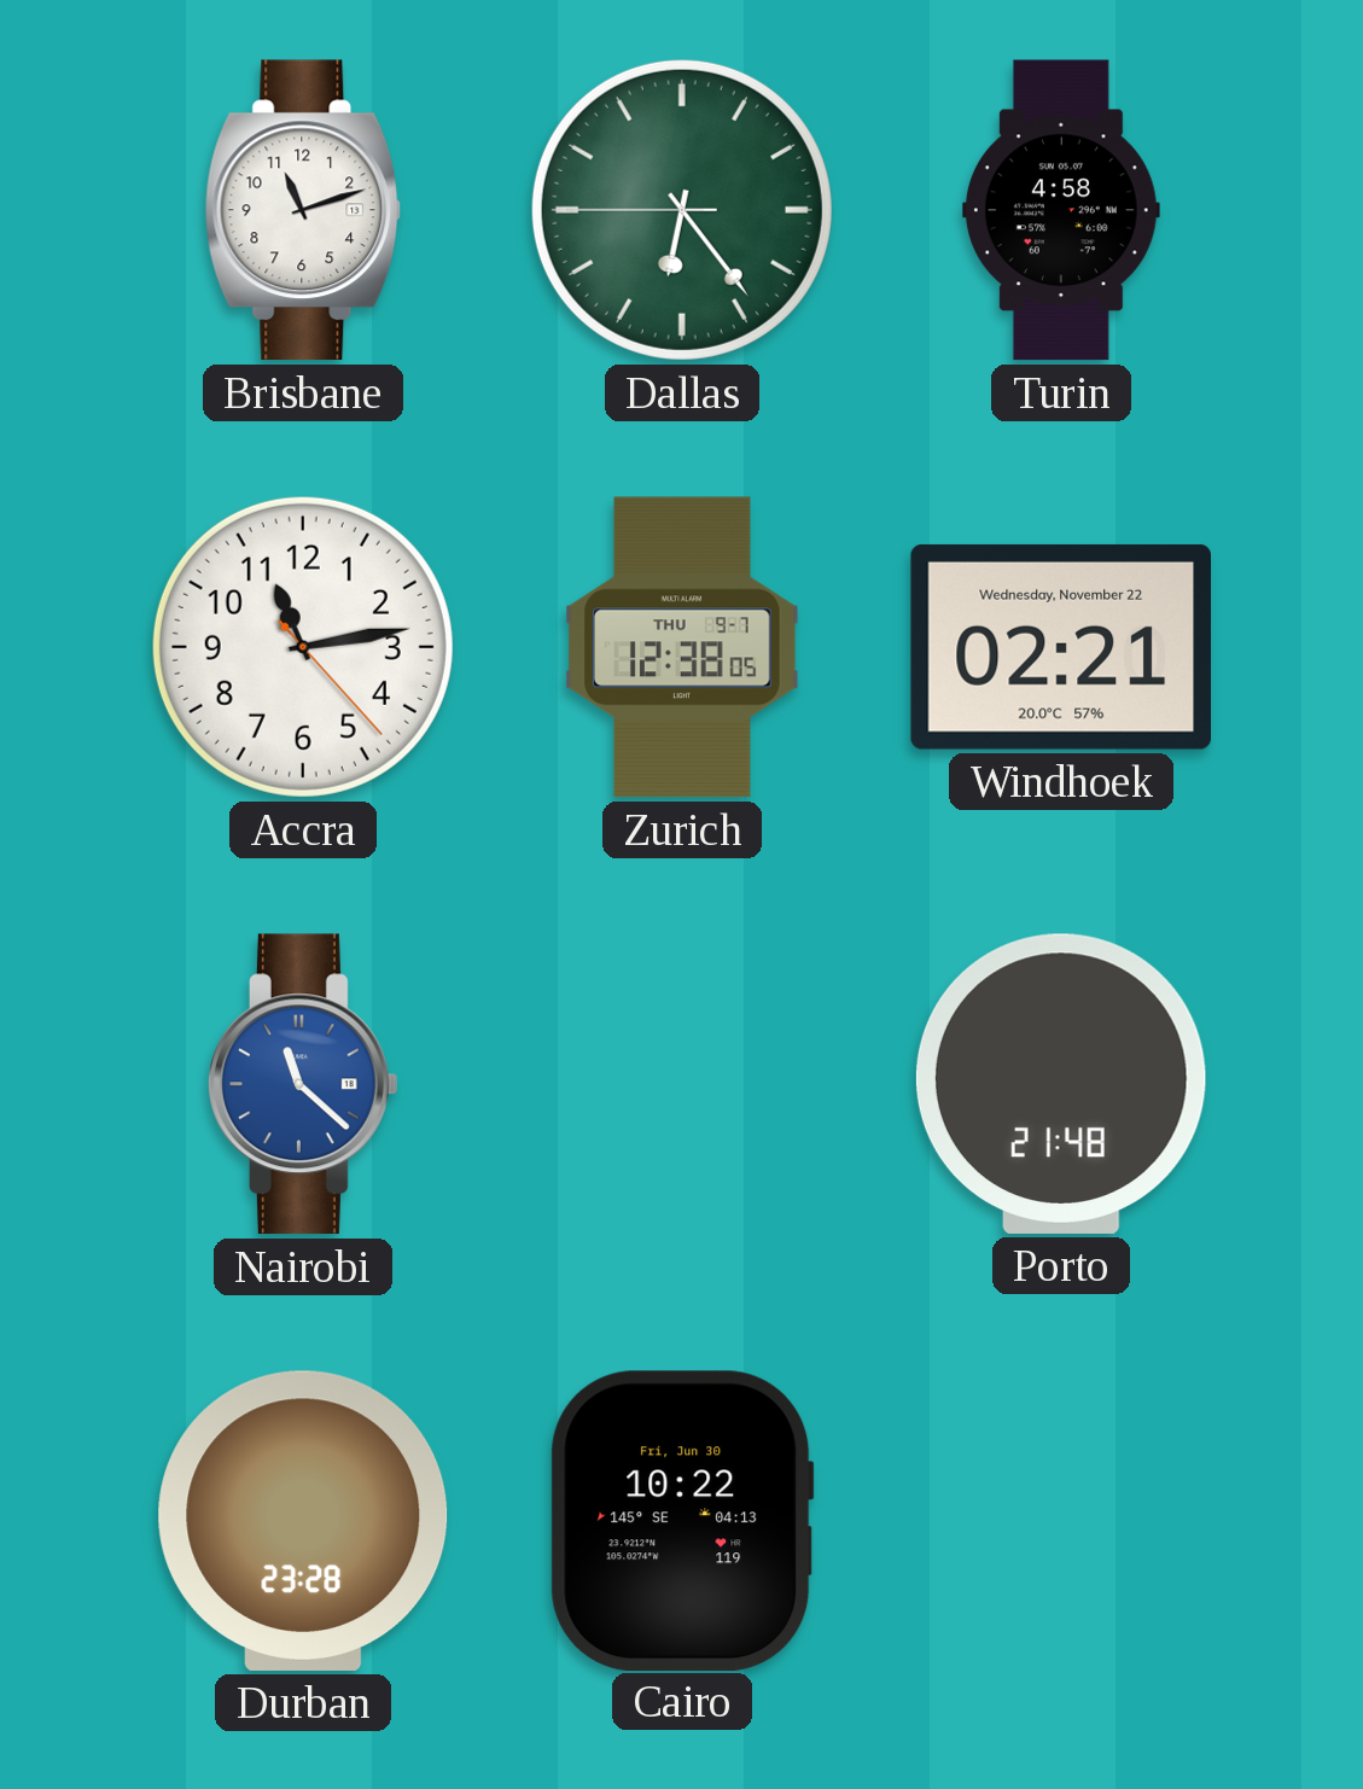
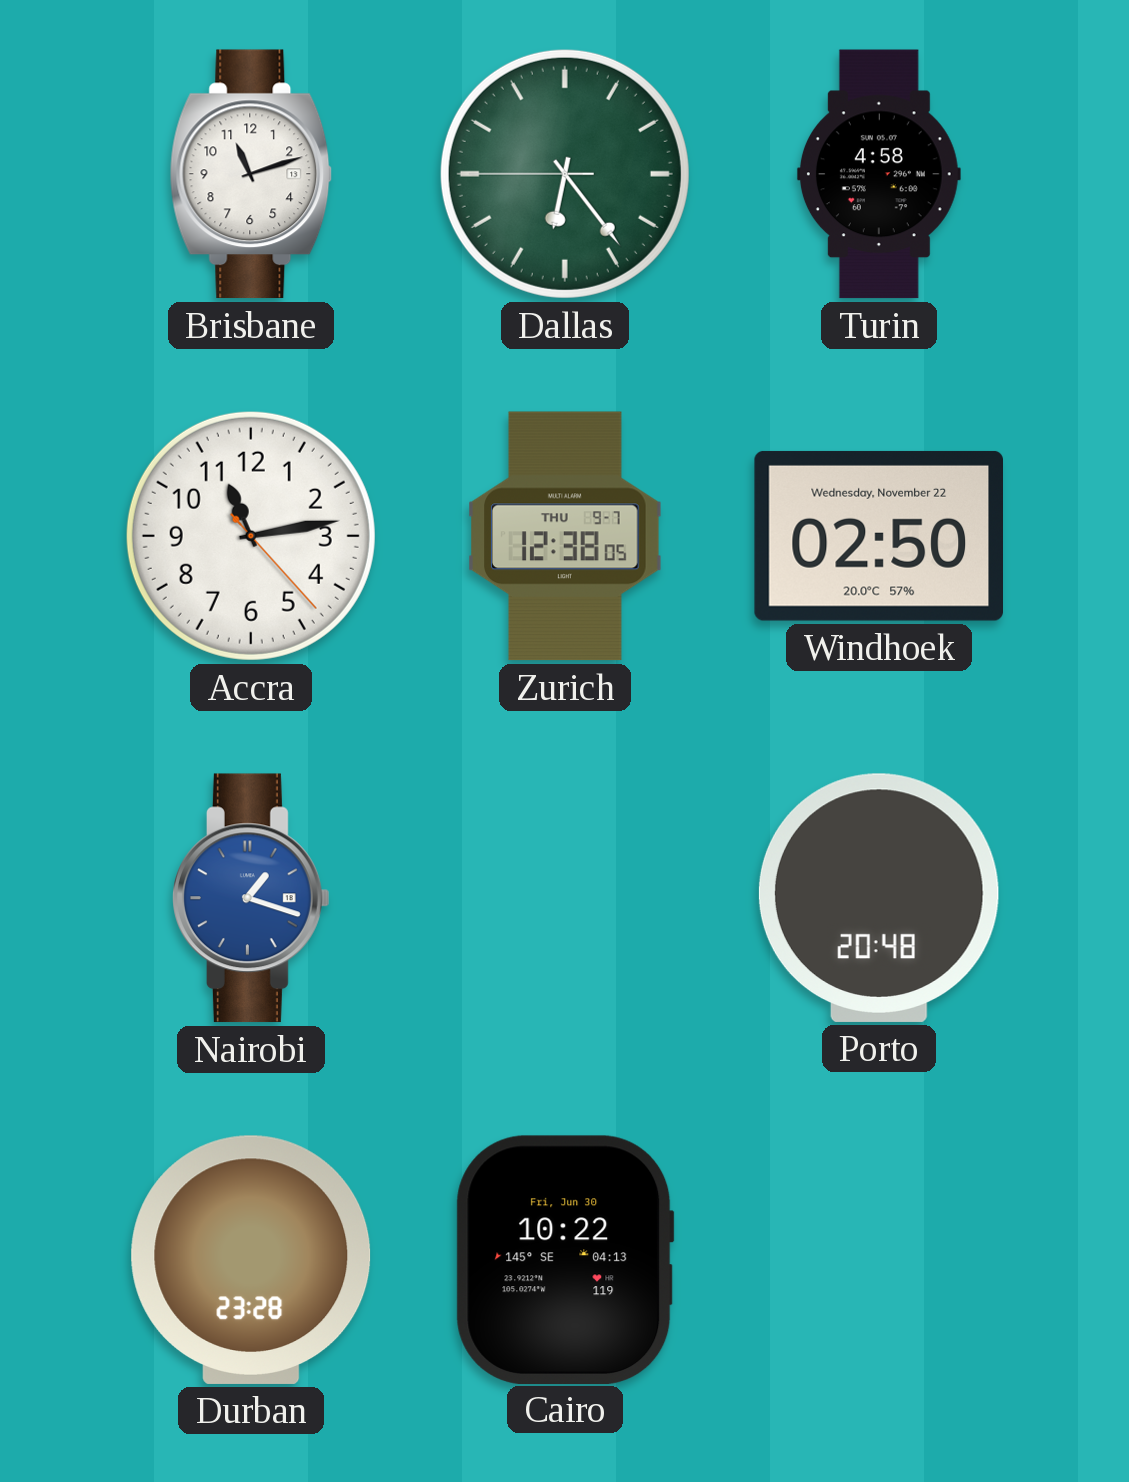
Windhoek: 02:21 -> 02:50
Nairobi: 11:22 -> 1:18
Porto: 21:48 -> 20:48
